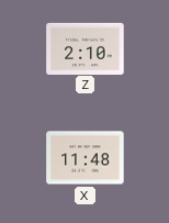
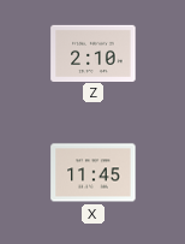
X: 11:48 -> 11:45
